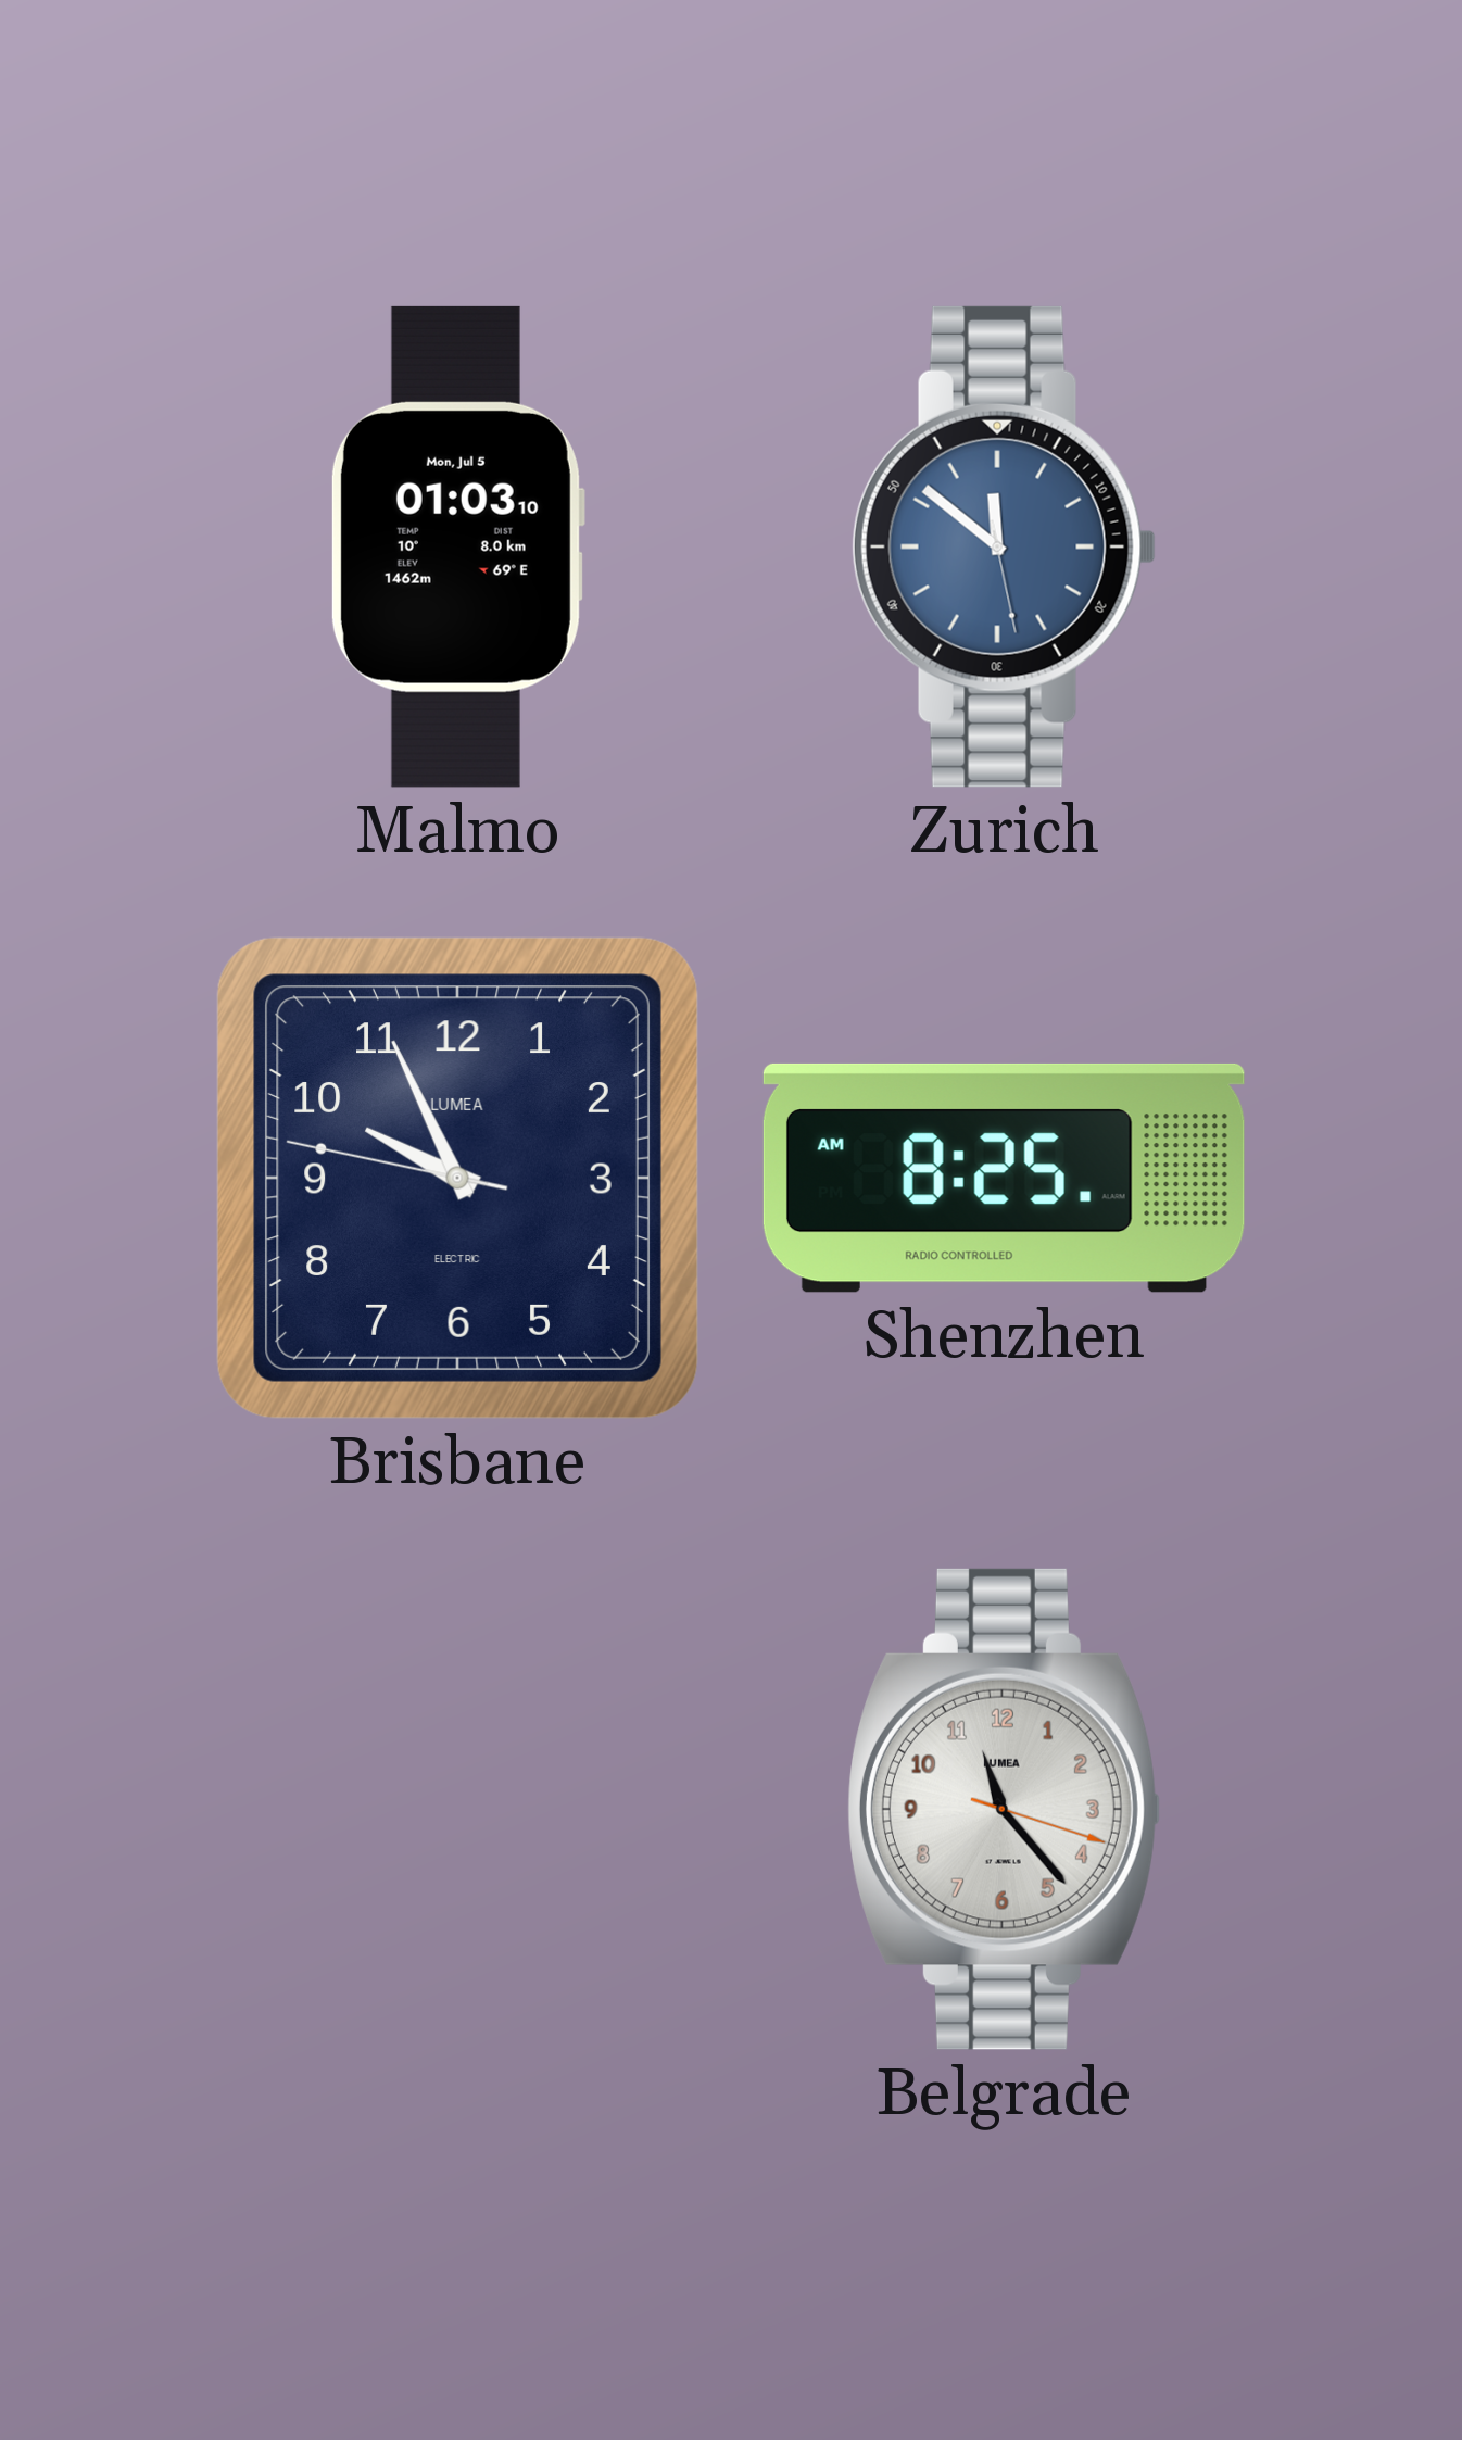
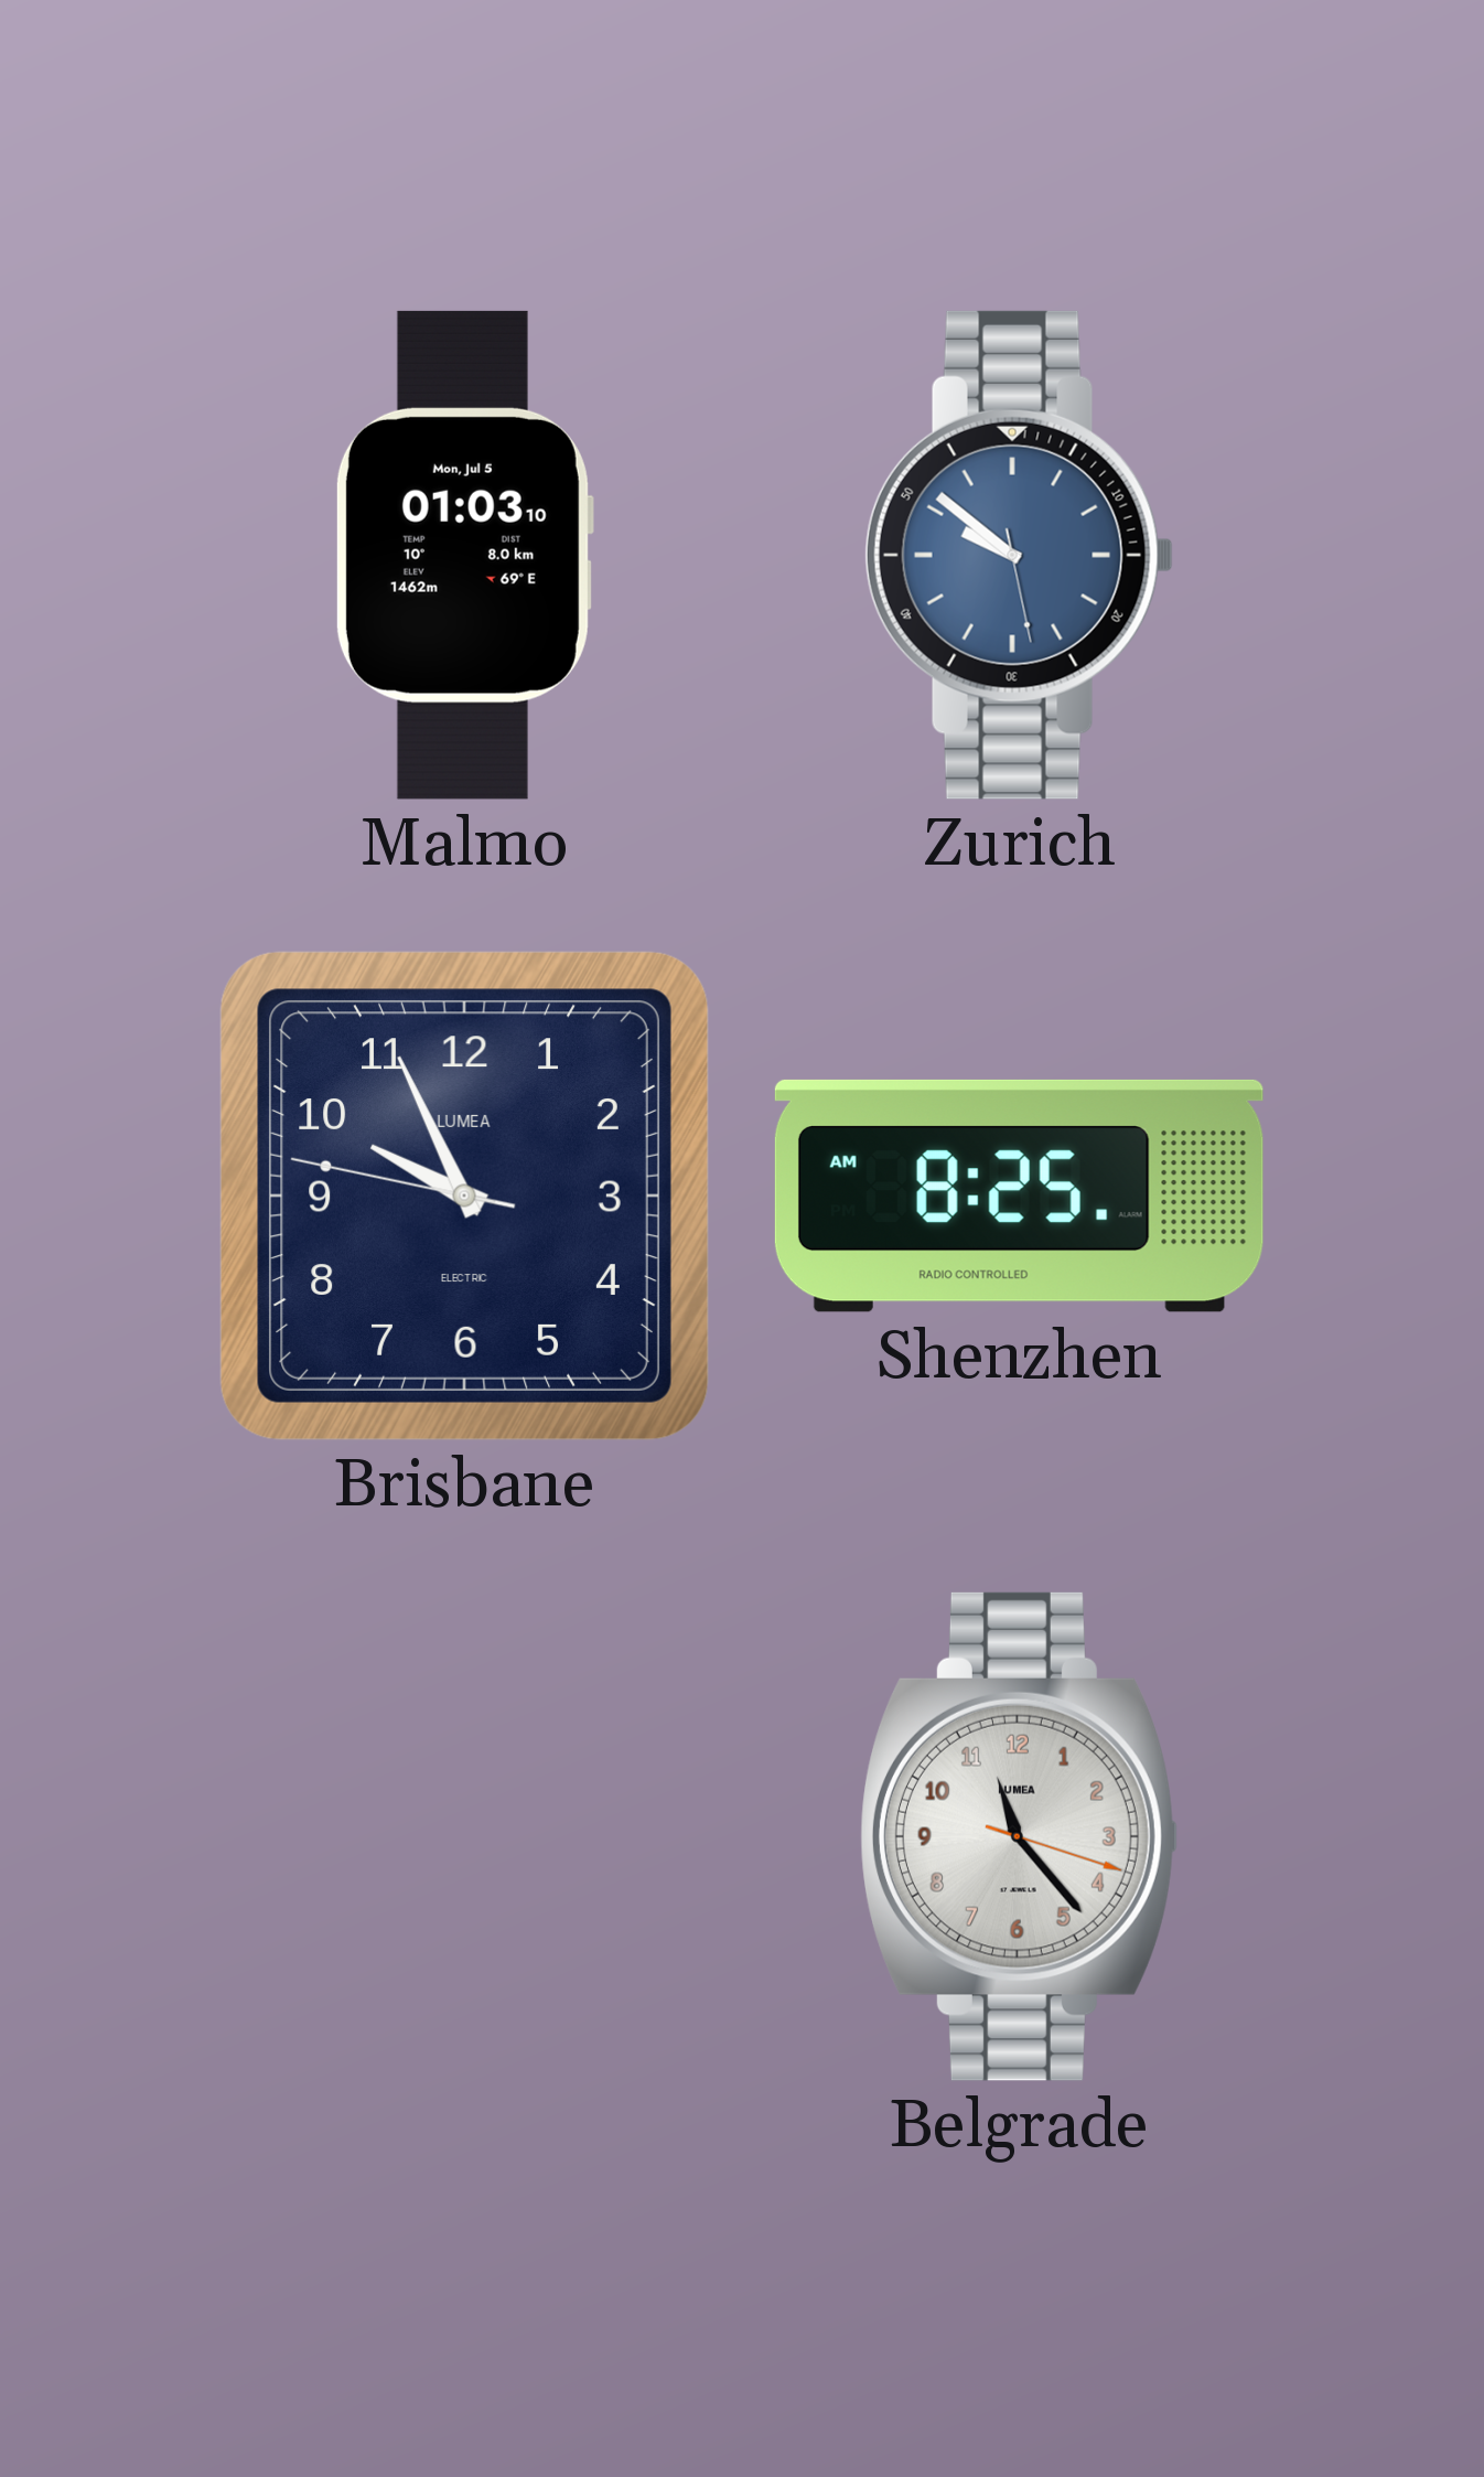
Zurich: 11:51 -> 9:51
